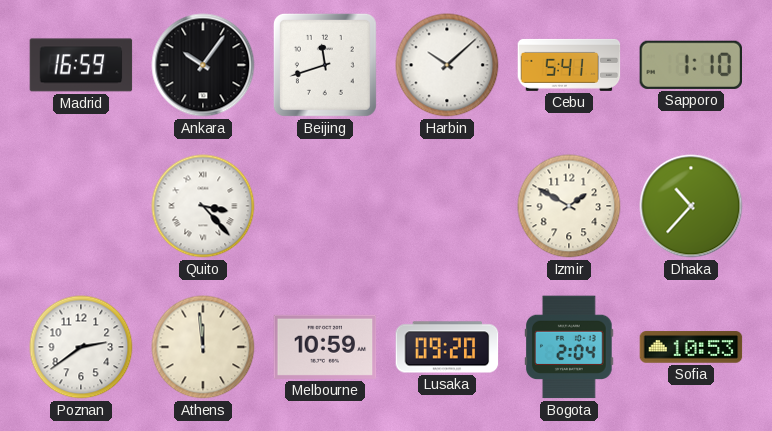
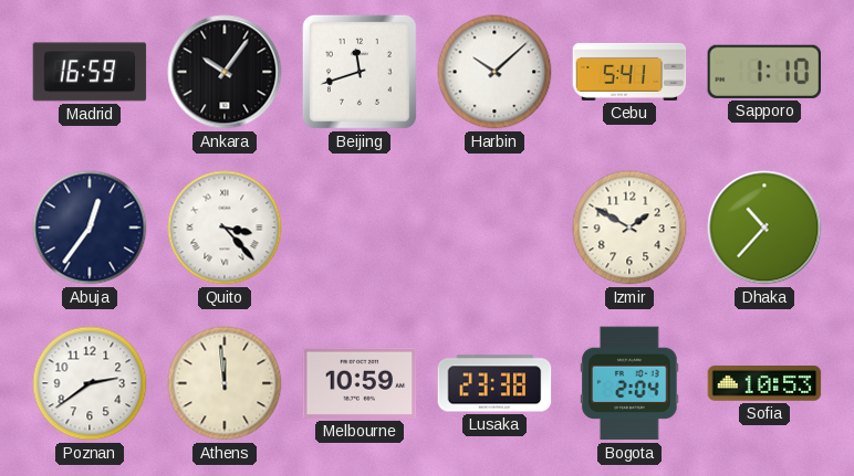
Abuja: none -> 12:36
Lusaka: 09:20 -> 23:38
